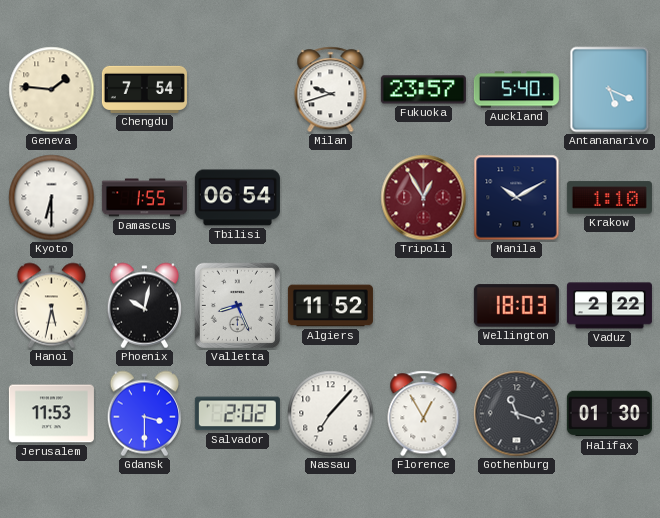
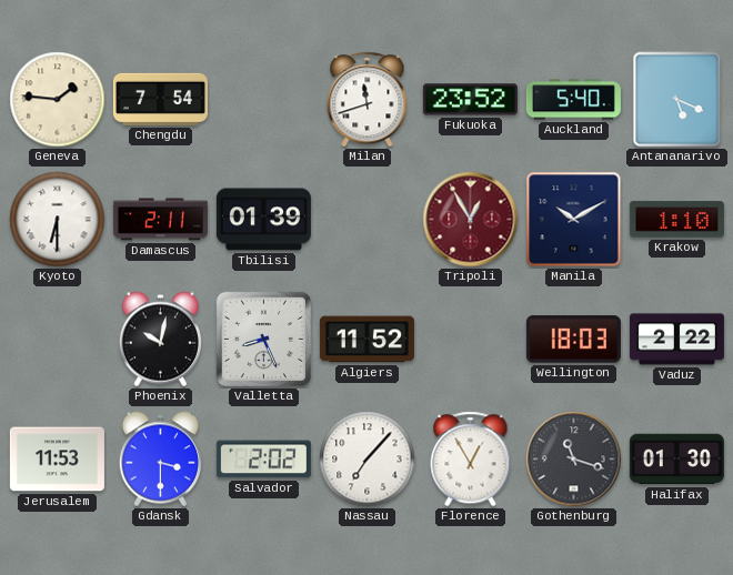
Milan: 9:42 -> 11:42
Fukuoka: 23:57 -> 23:52
Damascus: 1:55 -> 2:11
Tbilisi: 06:54 -> 01:39
Hanoi: 5:32 -> none
